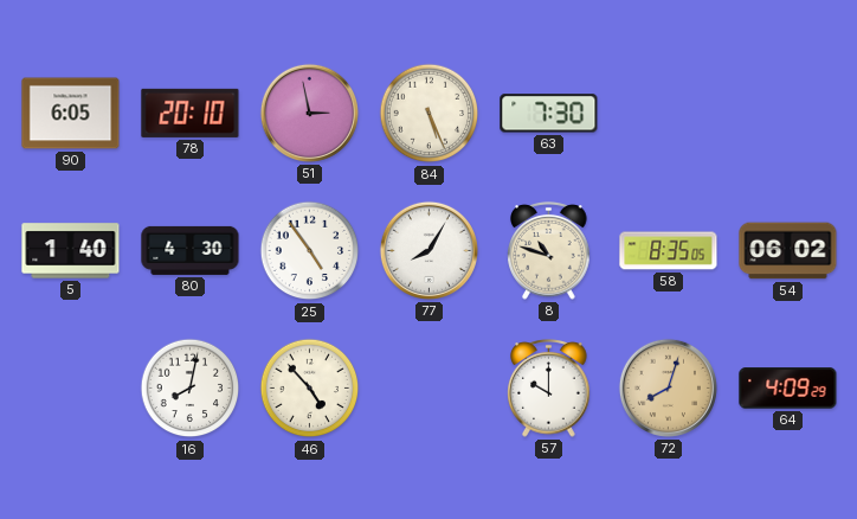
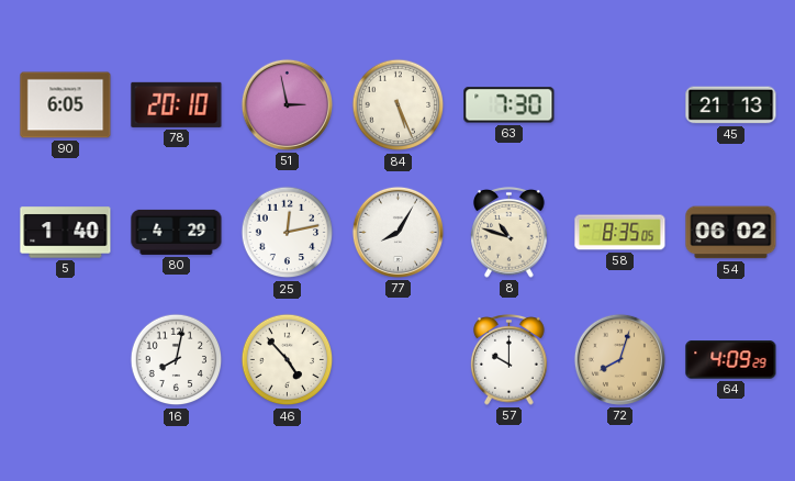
45: none -> 21:13
80: 4:30 -> 4:29
25: 4:54 -> 12:13
